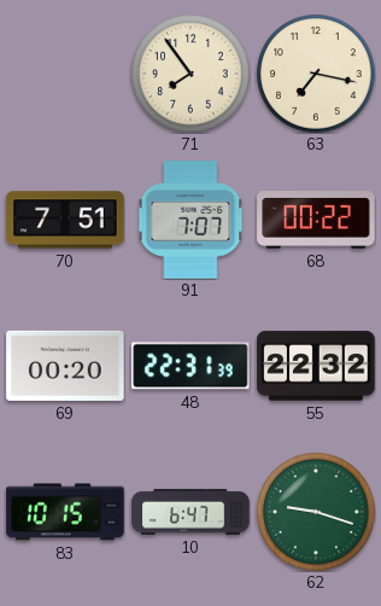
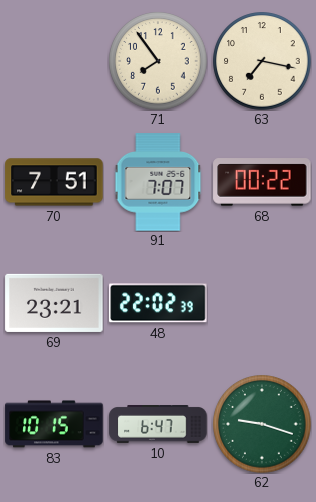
69: 00:20 -> 23:21
48: 22:31 -> 22:02
55: 22:32 -> none
